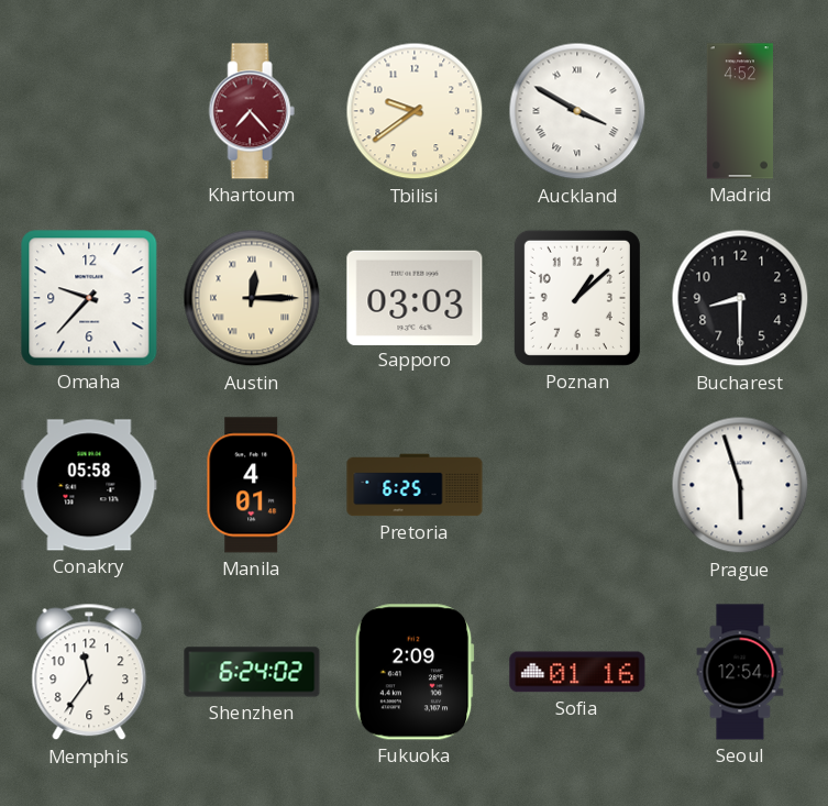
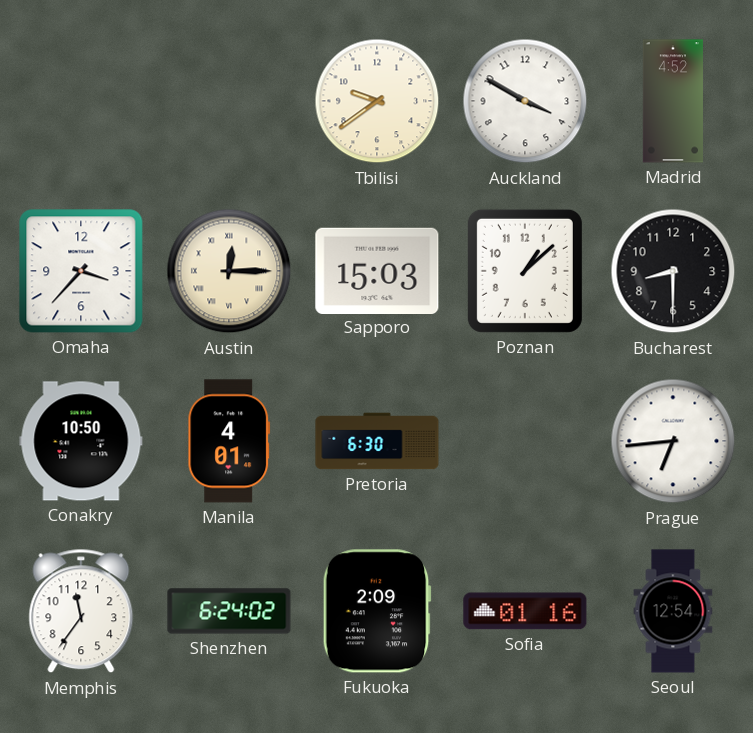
Khartoum: 7:23 -> none
Auckland numerals: Roman -> Arabic
Omaha: 9:37 -> 3:37
Sapporo: 03:03 -> 15:03
Conakry: 05:58 -> 10:50
Pretoria: 6:25 -> 6:30
Prague: 5:57 -> 6:44
